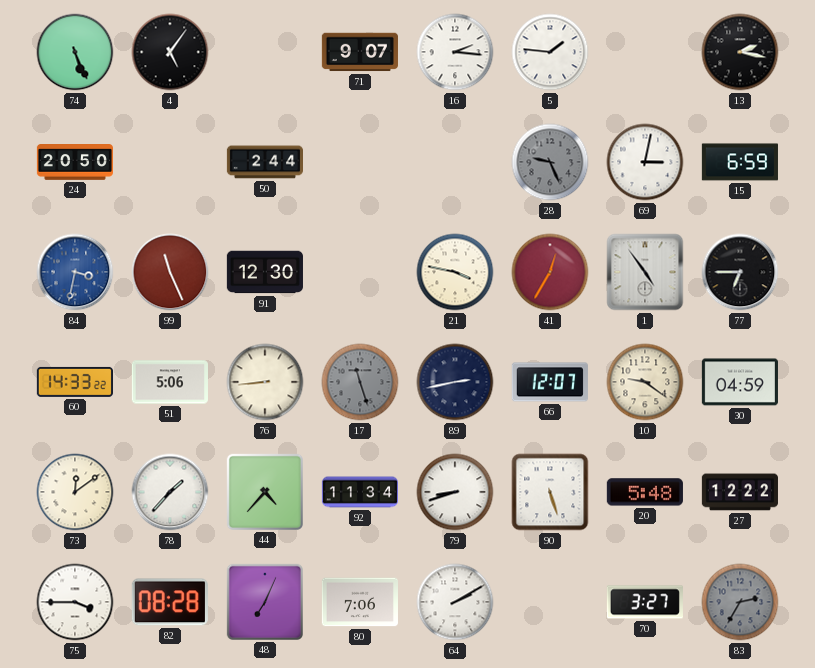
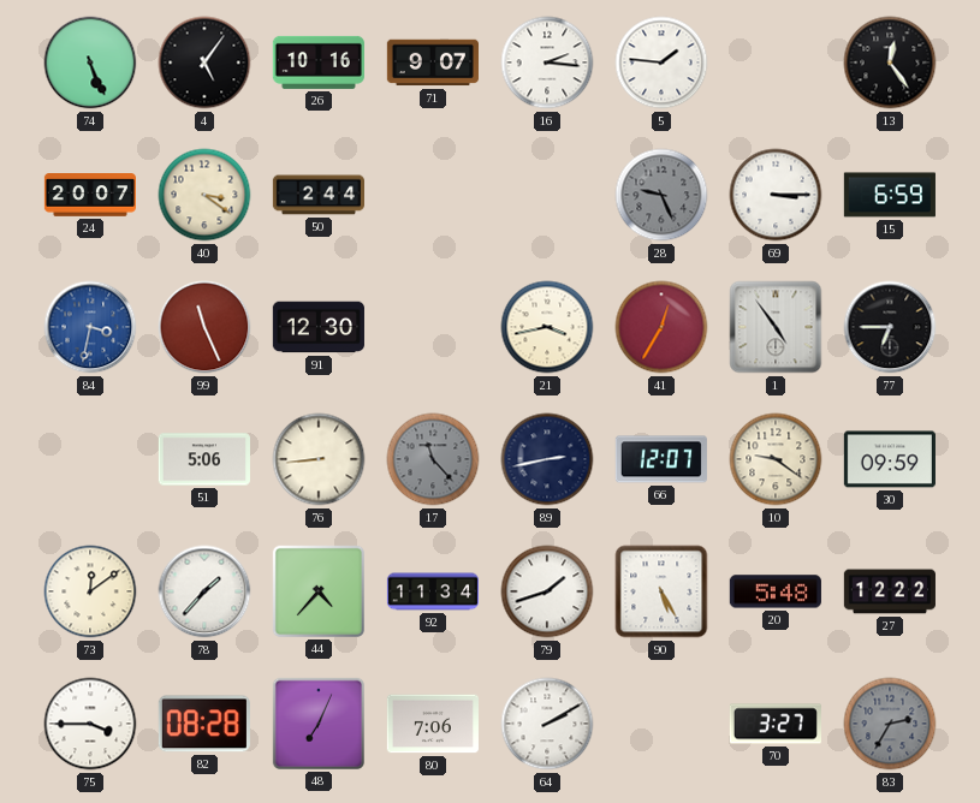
26: none -> 10:16
13: 2:17 -> 12:24
24: 20:50 -> 20:07
40: none -> 3:21
69: 3:02 -> 3:15
21: 3:47 -> 3:43
60: 14:33 -> none
17: 11:27 -> 11:23
30: 04:59 -> 09:59
79: 8:42 -> 1:42
90: 5:27 -> 5:25
